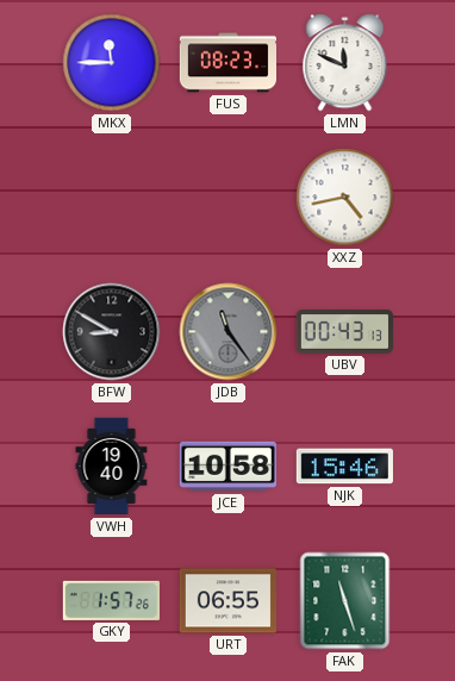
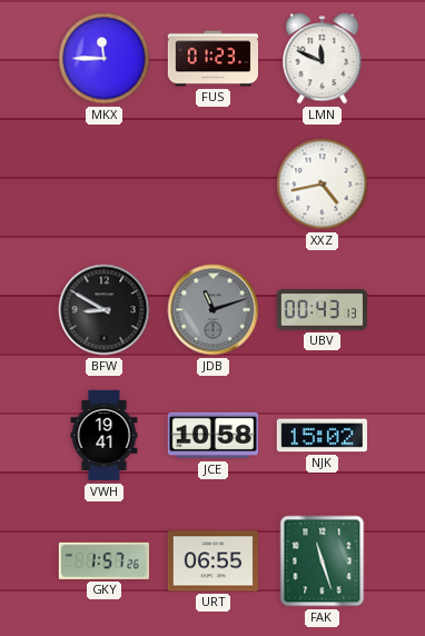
FUS: 08:23 -> 01:23
JDB: 11:24 -> 11:12
VWH: 19:40 -> 19:41
NJK: 15:46 -> 15:02
